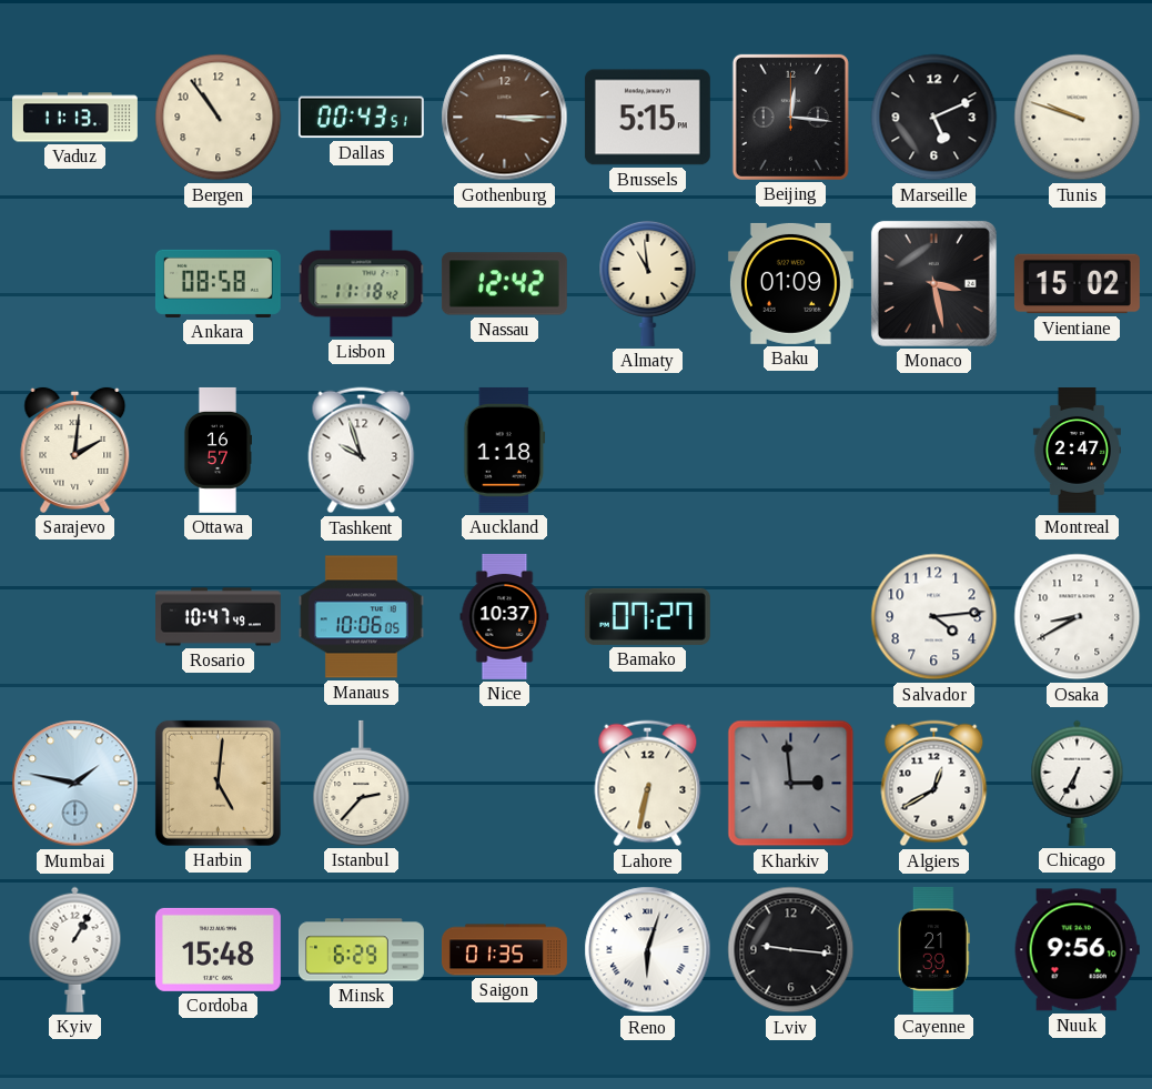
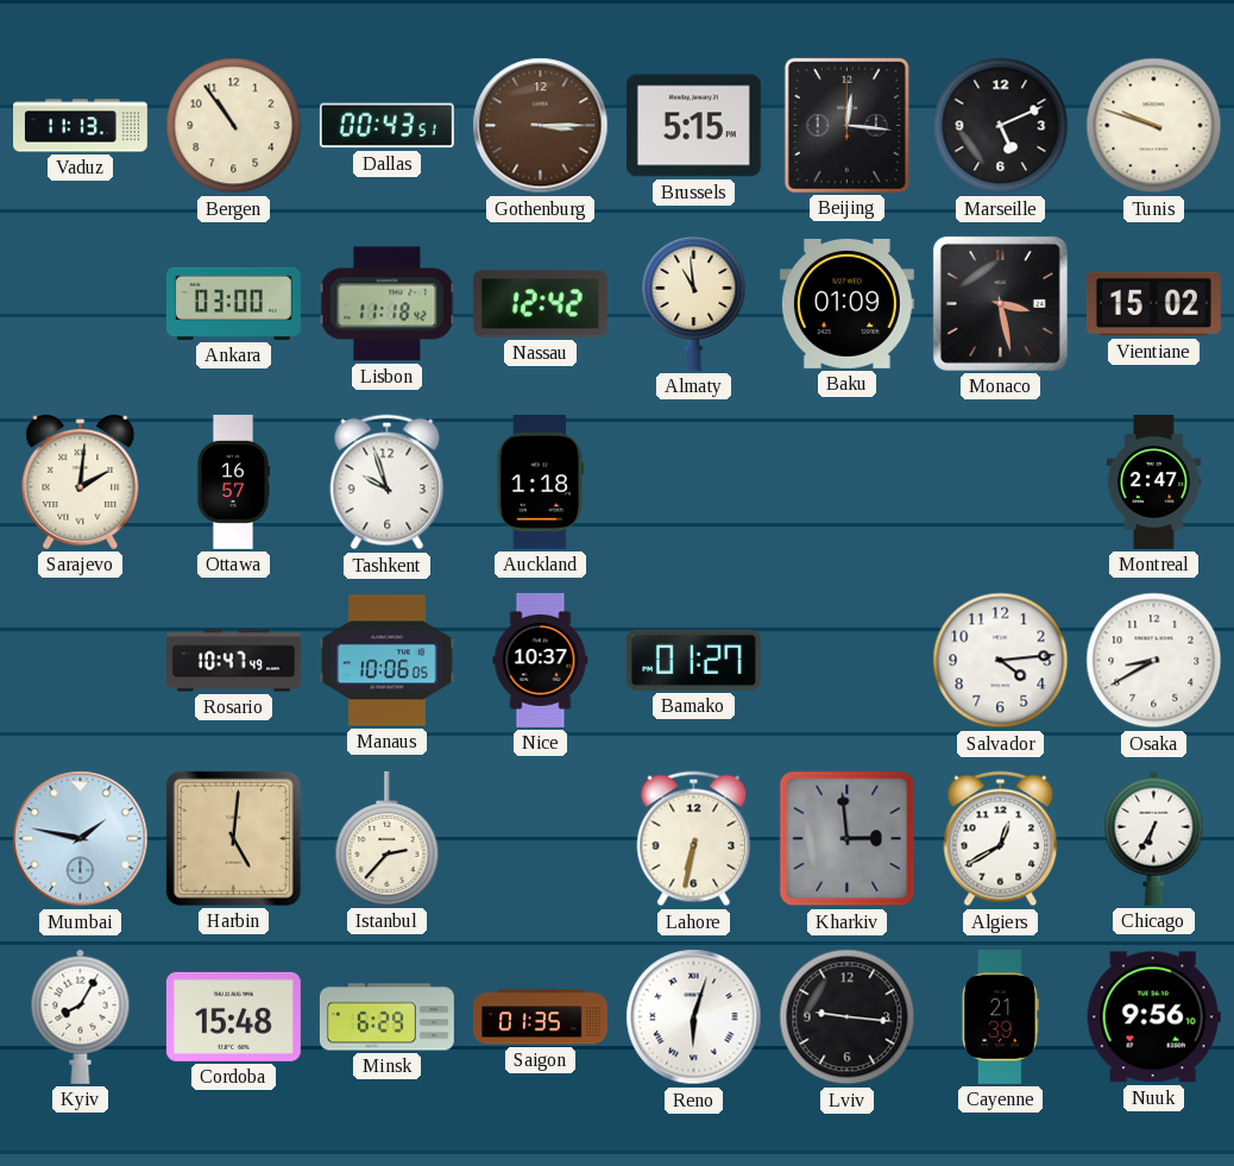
Ankara: 08:58 -> 03:00
Bamako: 07:27 -> 01:27
Kyiv: 1:05 -> 8:05
